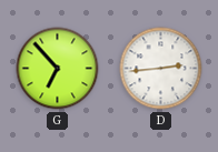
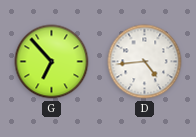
D: 2:44 -> 4:44
